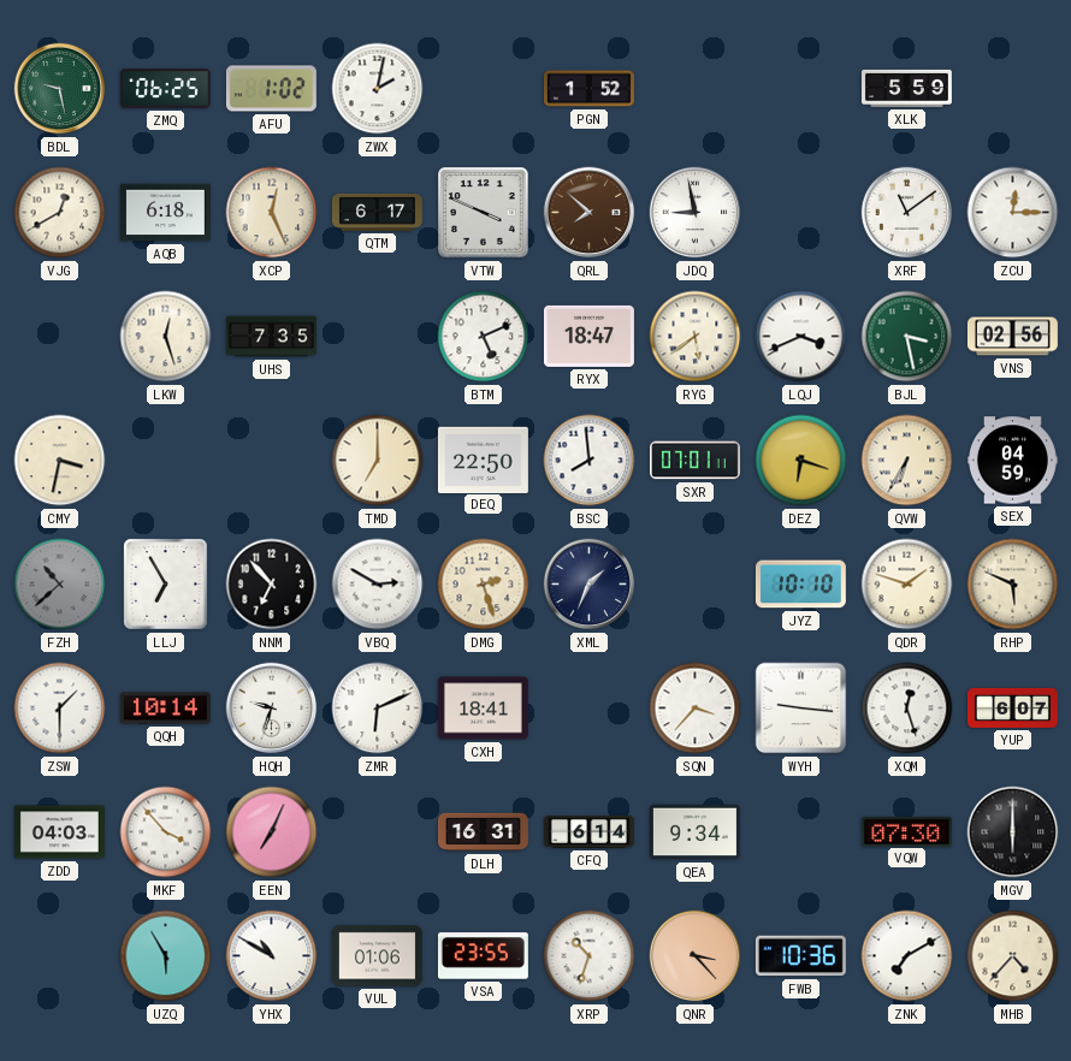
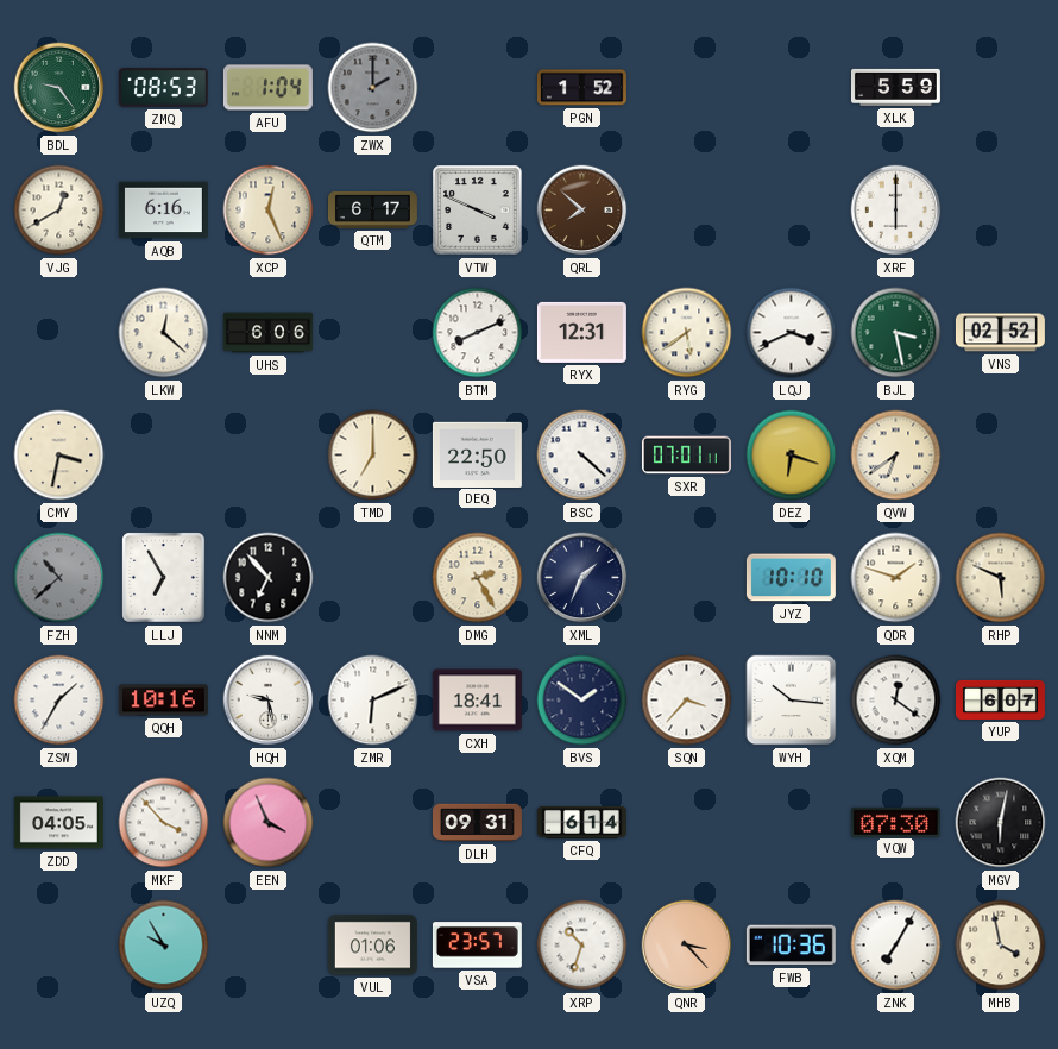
BDL: 9:28 -> 9:24
ZMQ: 06:25 -> 08:53
AFU: 1:02 -> 1:04
ZWX: 2:02 -> 2:00
ZWX dial: white -> grey
AQB: 6:18 -> 6:16
JDQ: 8:58 -> none
XRF: 11:09 -> 6:00
ZCU: 12:15 -> none
LKW: 12:27 -> 12:22
UHS: 7:35 -> 6:06
BTM: 5:11 -> 8:11
RYX: 18:47 -> 12:31
VNS: 02:56 -> 02:52
BSC: 7:59 -> 4:22
QVW: 6:35 -> 6:39
SEX: 04:59 -> none
VBQ: 2:50 -> none
DMG: 2:27 -> 2:25
ZSW: 1:30 -> 1:35
QQH: 10:14 -> 10:16
HQH: 9:33 -> 9:28
BVS: none -> 1:51
WYH: 9:16 -> 10:16
XQM: 12:27 -> 12:21
ZDD: 04:03 -> 04:05
EEN: 7:04 -> 3:56
DLH: 16:31 -> 09:31
QEA: 9:34 -> none
MGV: 6:00 -> 6:02
UZQ: 5:55 -> 9:55
YHX: 10:50 -> none
VSA: 23:55 -> 23:57
ZNK: 7:10 -> 7:05
MHB: 4:37 -> 3:58
